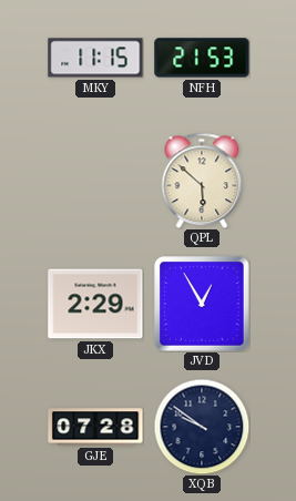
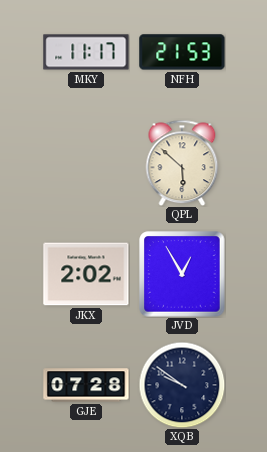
MKY: 11:15 -> 11:17
JKX: 2:29 -> 2:02
